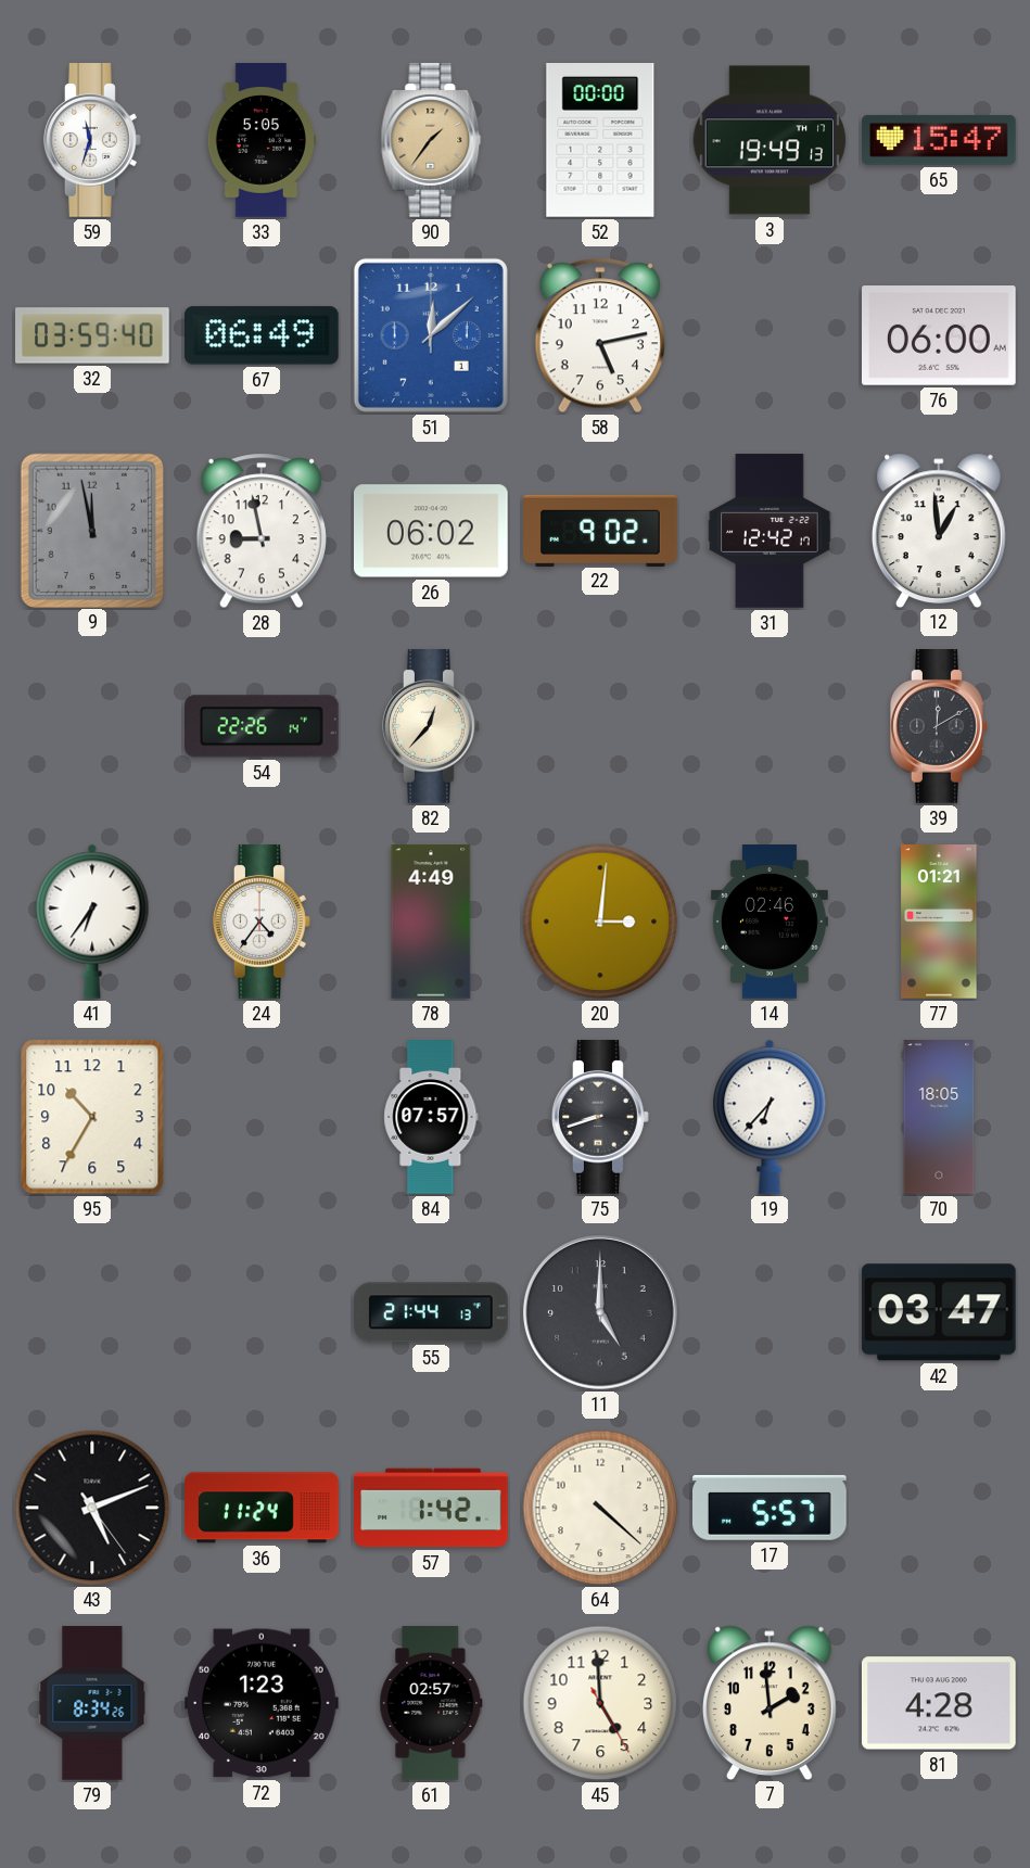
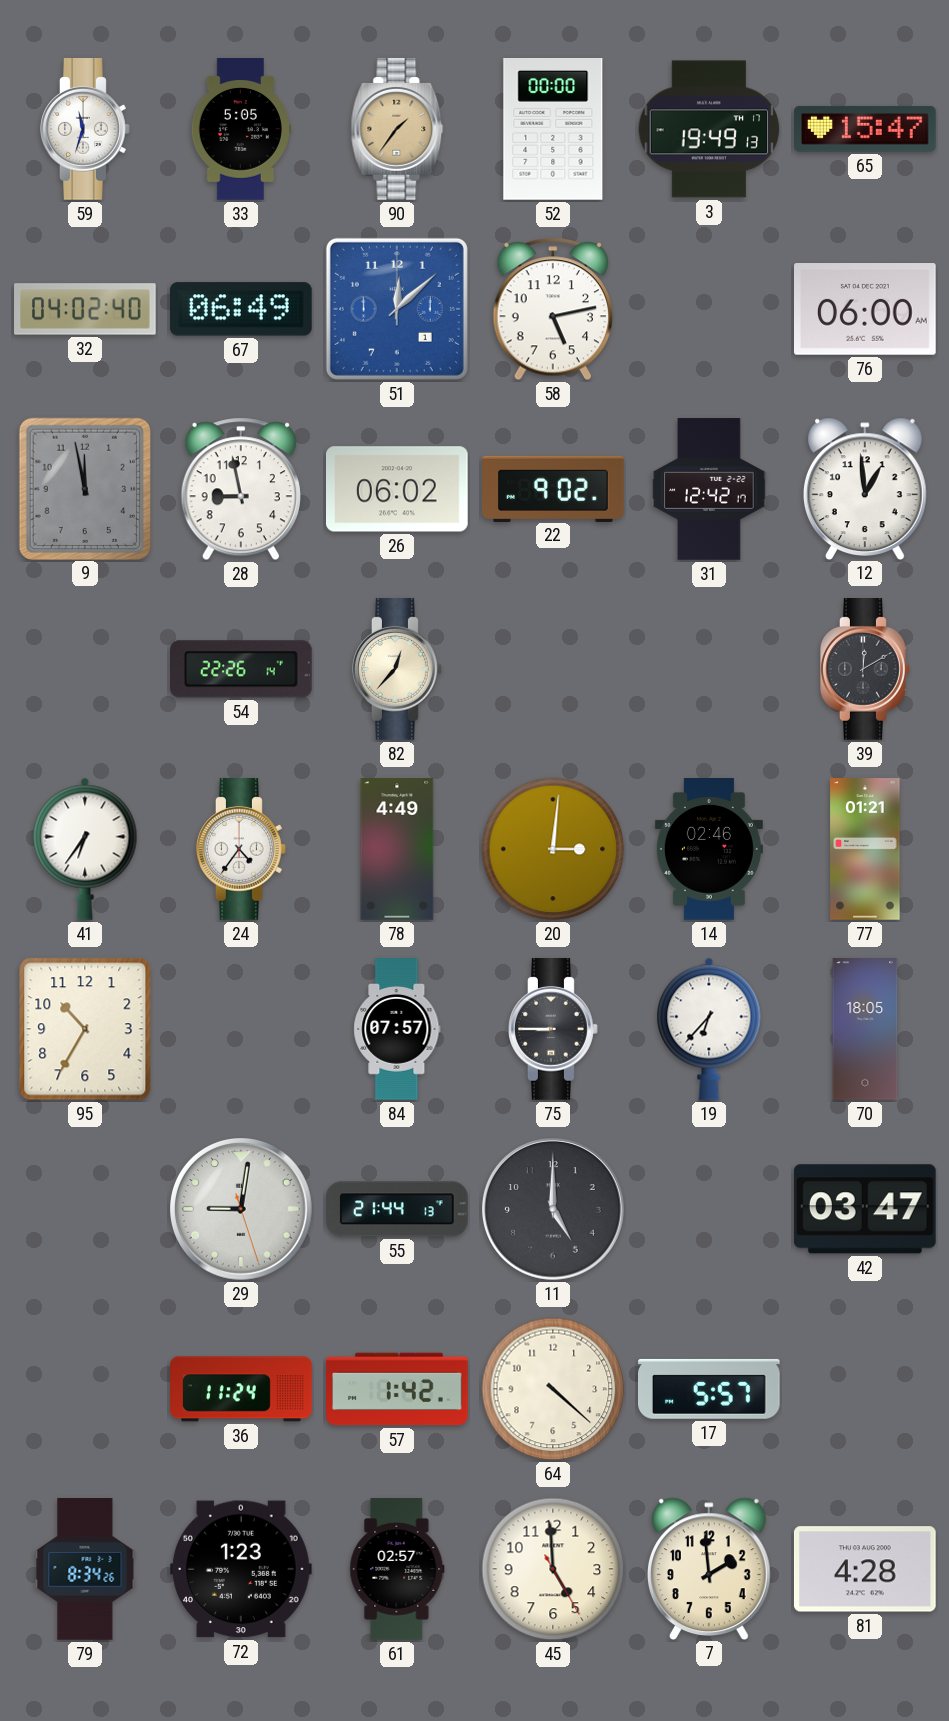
32: 03:59 -> 04:02
75: 8:42 -> 8:45
29: none -> 9:01
43: 5:11 -> none
